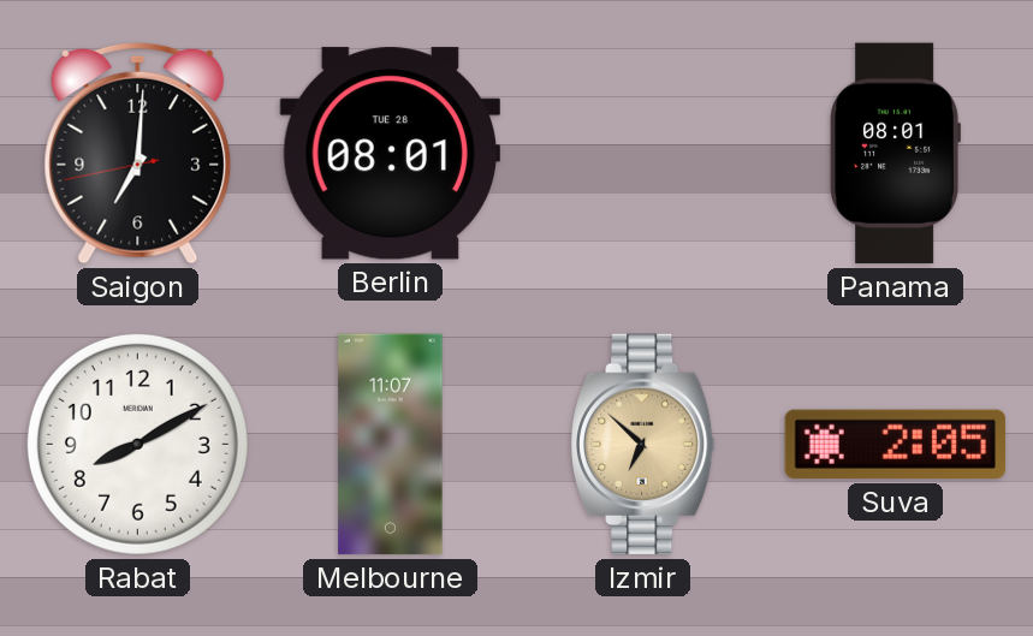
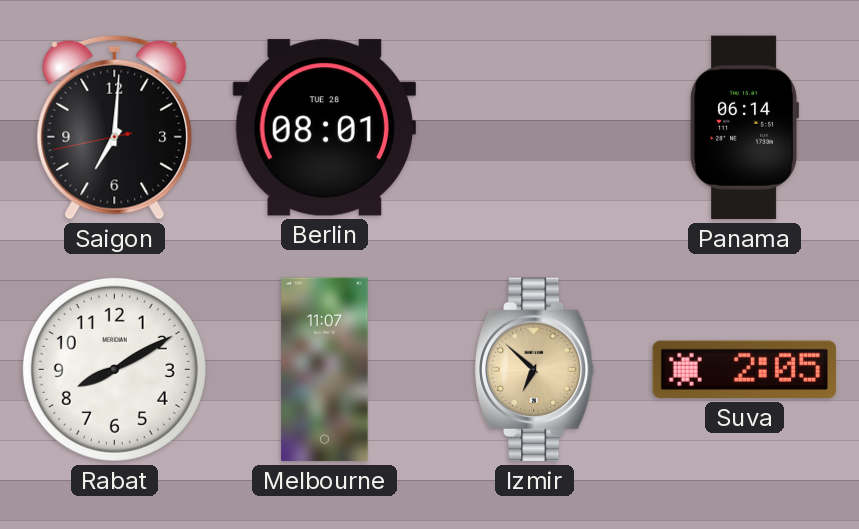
Panama: 08:01 -> 06:14
